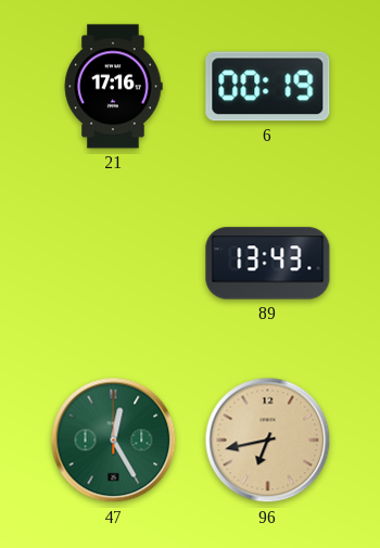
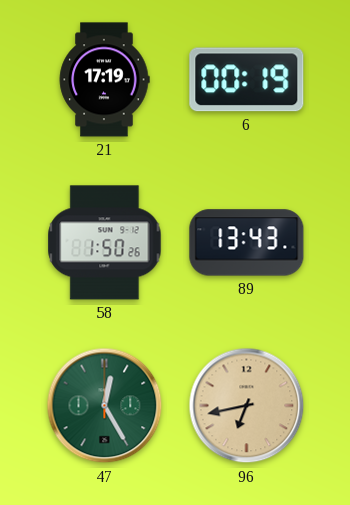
21: 17:16 -> 17:19
58: none -> 1:50
